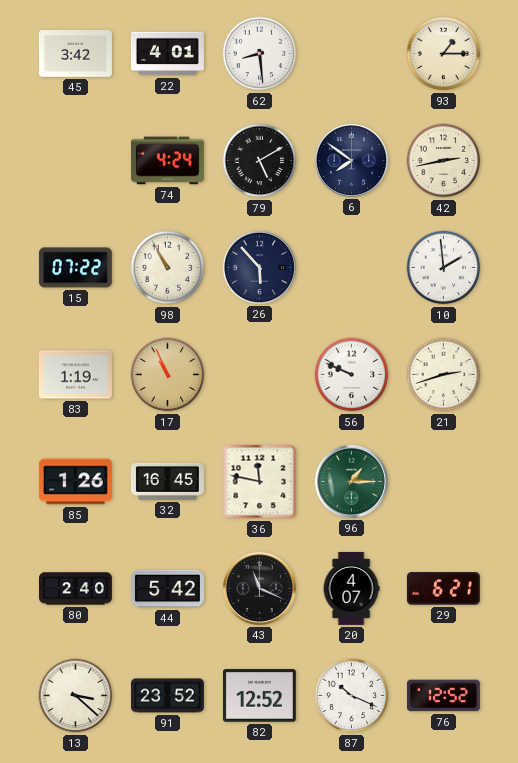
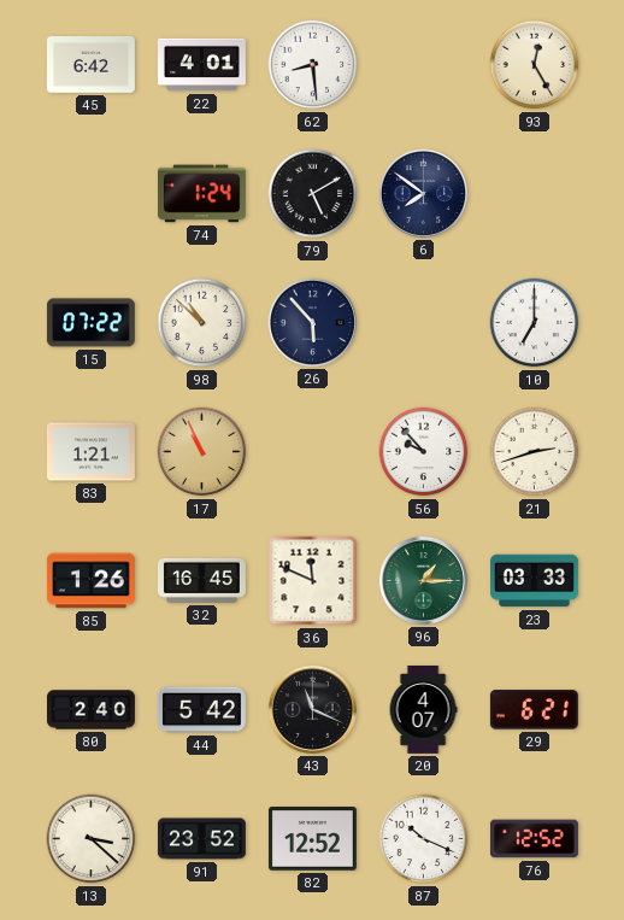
45: 3:42 -> 6:42
93: 1:15 -> 12:25
74: 4:24 -> 1:24
42: 2:43 -> none
98: 10:55 -> 10:52
10: 1:59 -> 7:00
83: 1:19 -> 1:21
56: 9:49 -> 9:53
36: 11:47 -> 11:49
23: none -> 03:33
